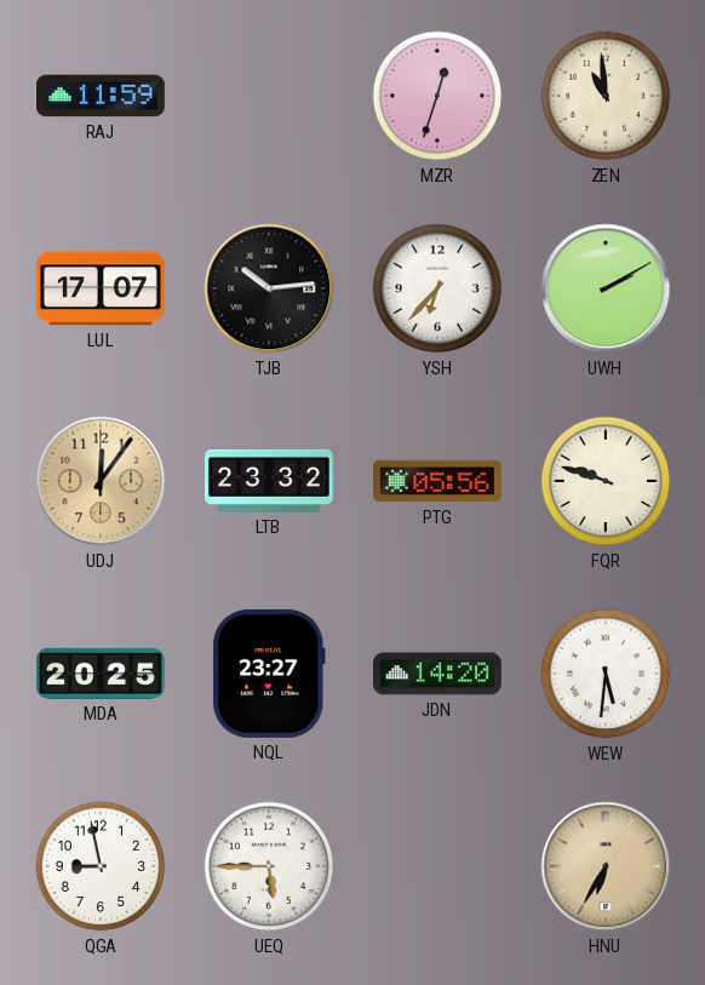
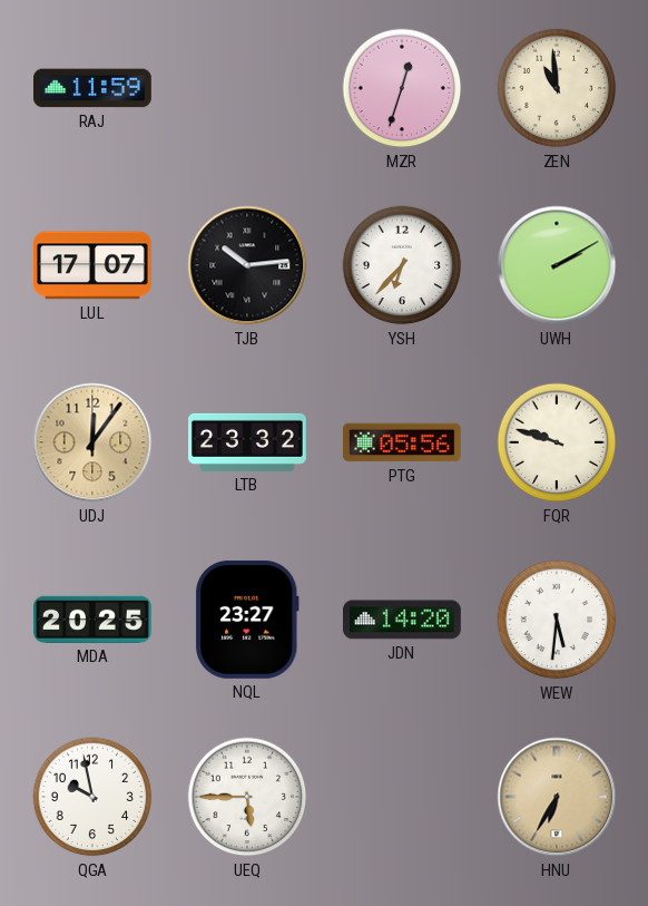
QGA: 8:58 -> 9:58
